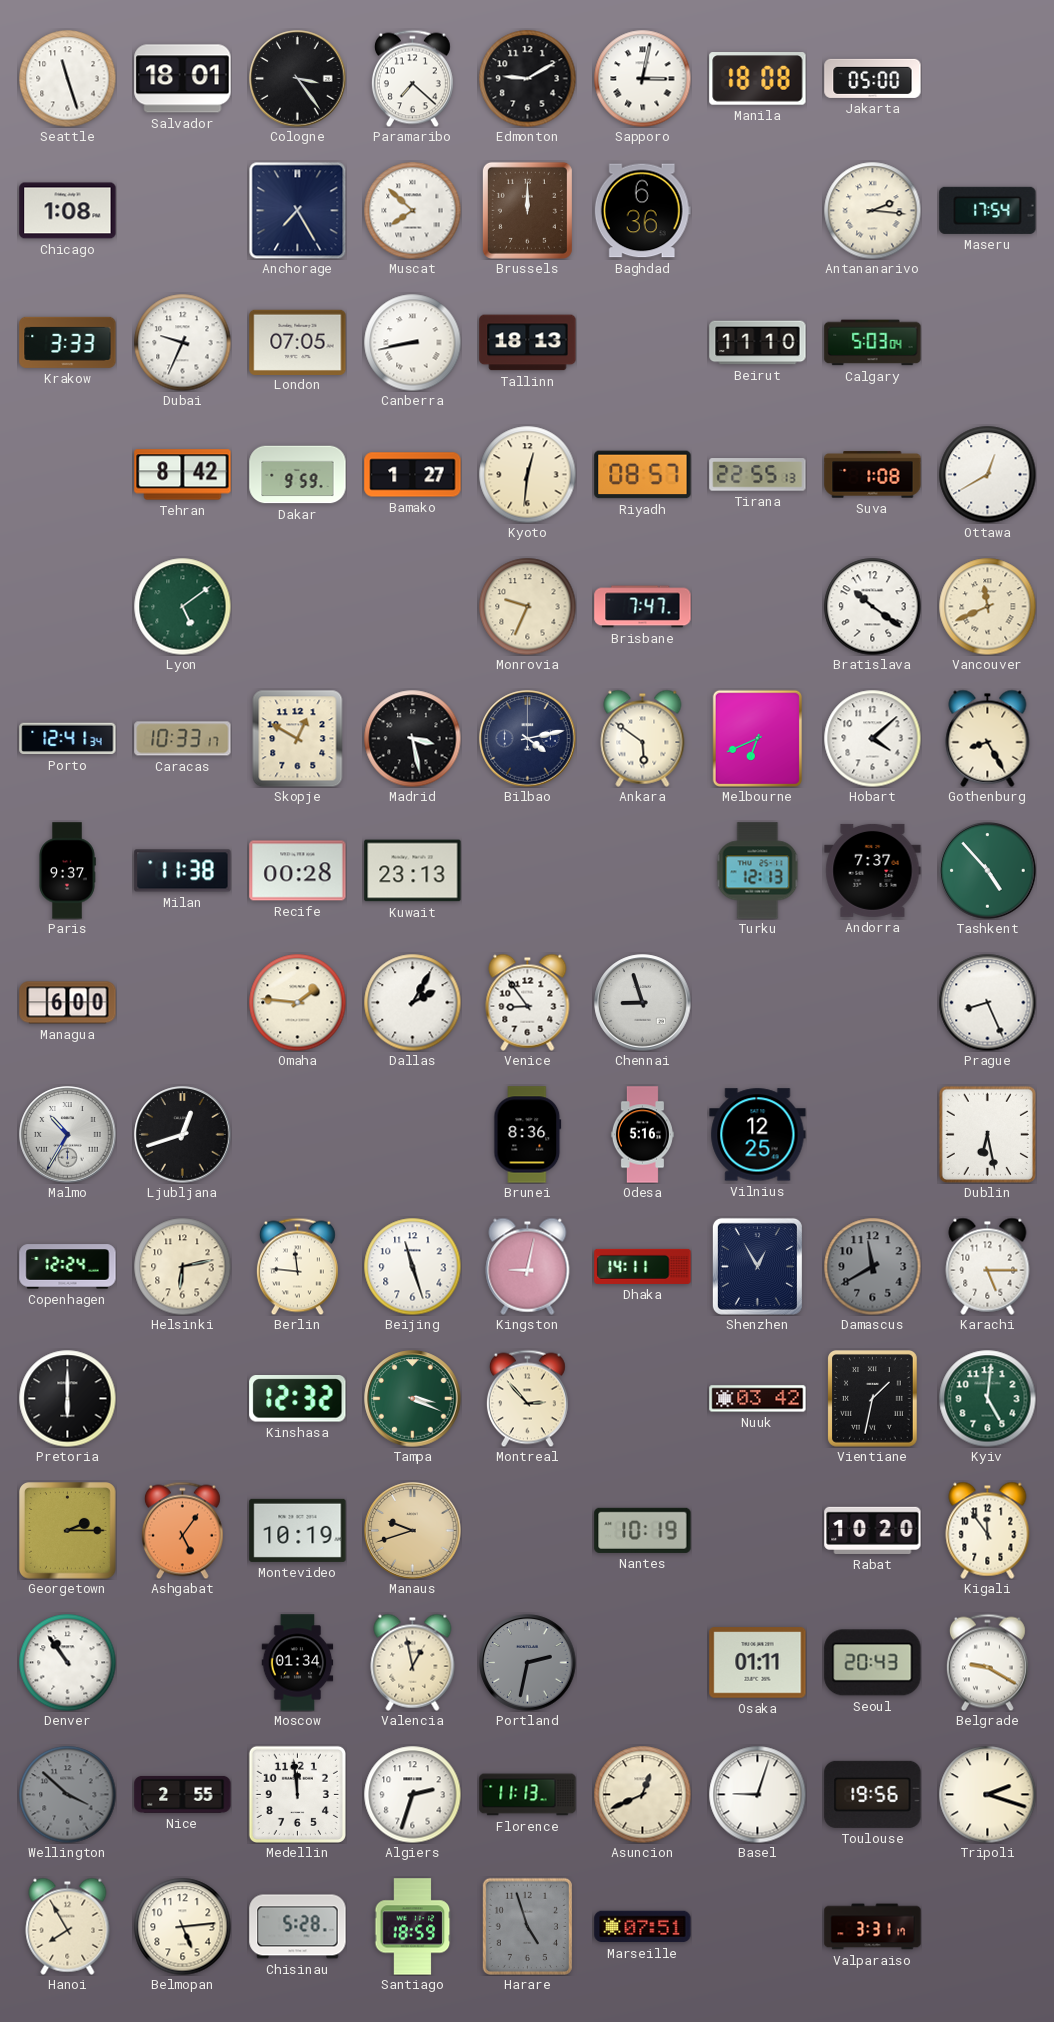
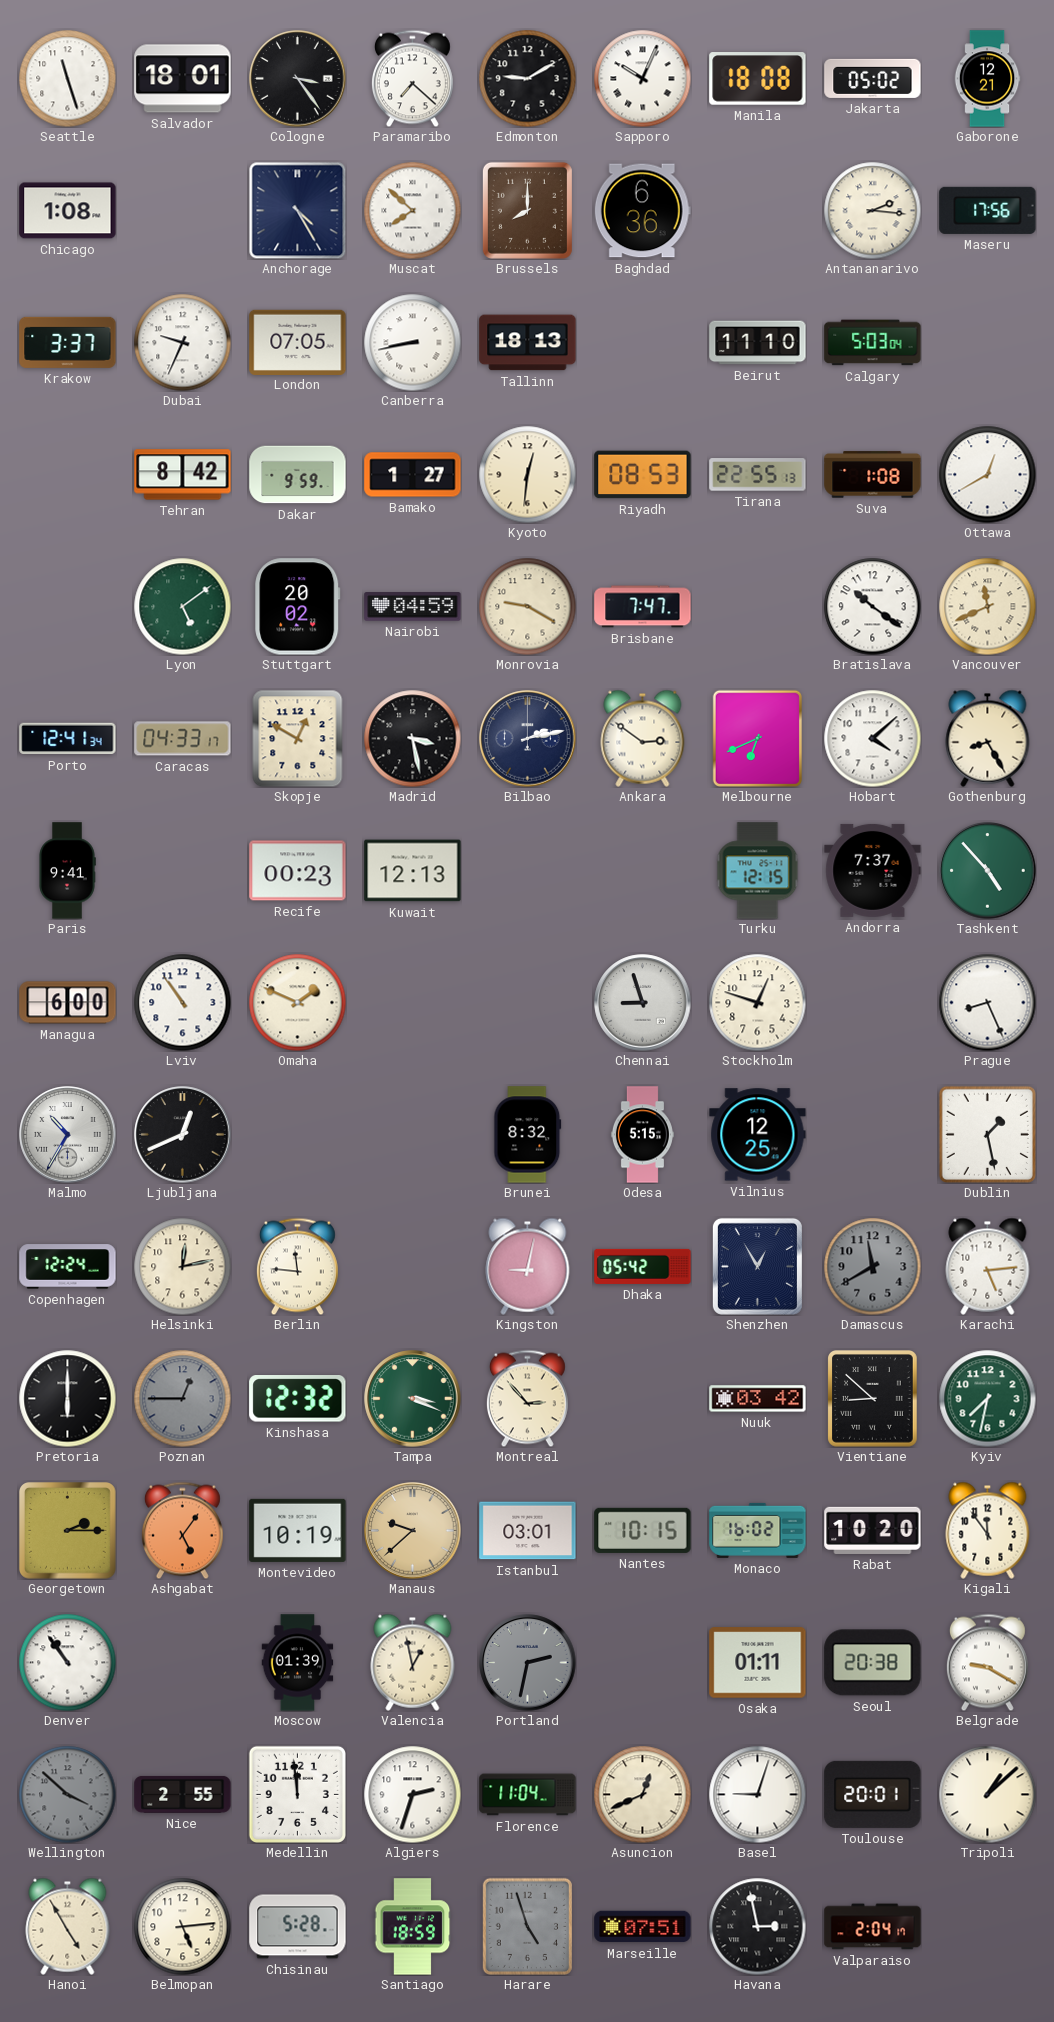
Sapporo: 3:02 -> 10:04
Jakarta: 05:00 -> 05:02
Gaborone: none -> 12:21
Anchorage: 7:25 -> 4:25
Brussels: 12:00 -> 8:00
Maseru: 17:54 -> 17:56
Krakow: 3:33 -> 3:37
Riyadh: 08:57 -> 08:53
Stuttgart: none -> 20:02
Nairobi: none -> 04:59
Monrovia: 9:34 -> 9:20
Caracas: 10:33 -> 04:33
Bilbao: 4:13 -> 2:13
Ankara: 5:51 -> 2:51
Paris: 9:37 -> 9:41
Milan: 11:38 -> none
Recife: 00:28 -> 00:23
Kuwait: 23:13 -> 12:13
Turku: 12:13 -> 12:15
Lviv: none -> 10:54
Omaha: 1:46 -> 1:49
Dallas: 2:05 -> none
Venice: 8:54 -> none
Stockholm: none -> 12:48
Ljubljana: 12:42 -> 12:41
Brunei: 8:36 -> 8:32
Odesa: 5:16 -> 5:15
Dublin: 6:28 -> 1:28
Helsinki: 6:13 -> 12:13
Beijing: 11:27 -> none
Dhaka: 14:11 -> 05:42
Karachi: 5:15 -> 5:14
Poznan: none -> 12:45
Vientiane: 1:32 -> 8:52
Kyiv: 5:01 -> 7:32
Manaus: 9:42 -> 9:38
Istanbul: none -> 03:01
Nantes: 10:19 -> 10:15
Monaco: none -> 16:02
Moscow: 01:34 -> 01:39
Seoul: 20:43 -> 20:38
Florence: 11:13 -> 11:04
Toulouse: 19:56 -> 20:01
Tripoli: 2:18 -> 1:08
Hanoi: 7:55 -> 4:55
Havana: none -> 2:58
Valparaiso: 3:31 -> 2:04
